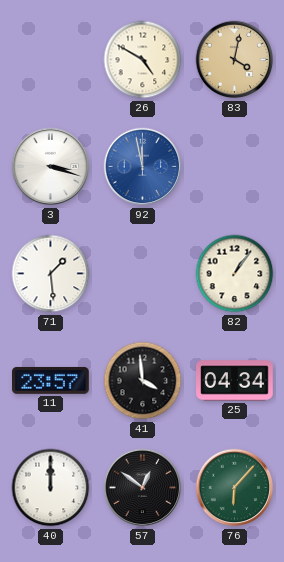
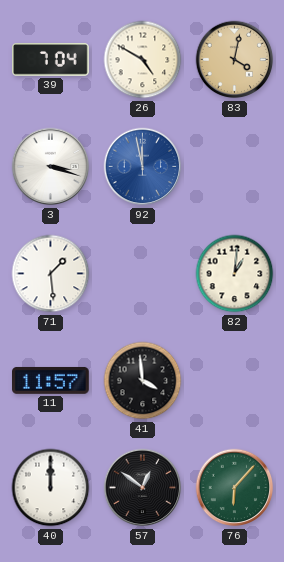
39: none -> 7:04
82: 1:06 -> 1:01
11: 23:57 -> 11:57
25: 04:34 -> none
